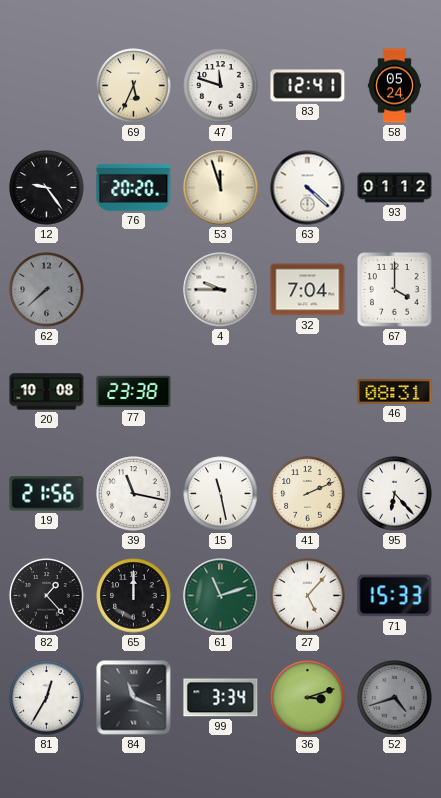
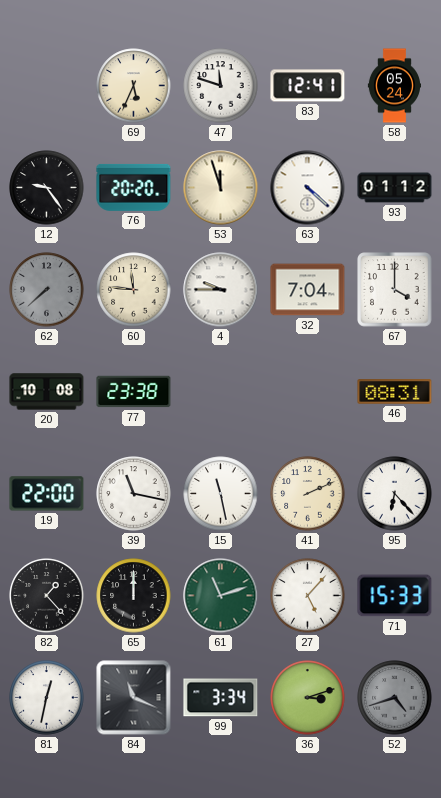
60: none -> 11:46
19: 21:56 -> 22:00
81: 12:35 -> 12:32
